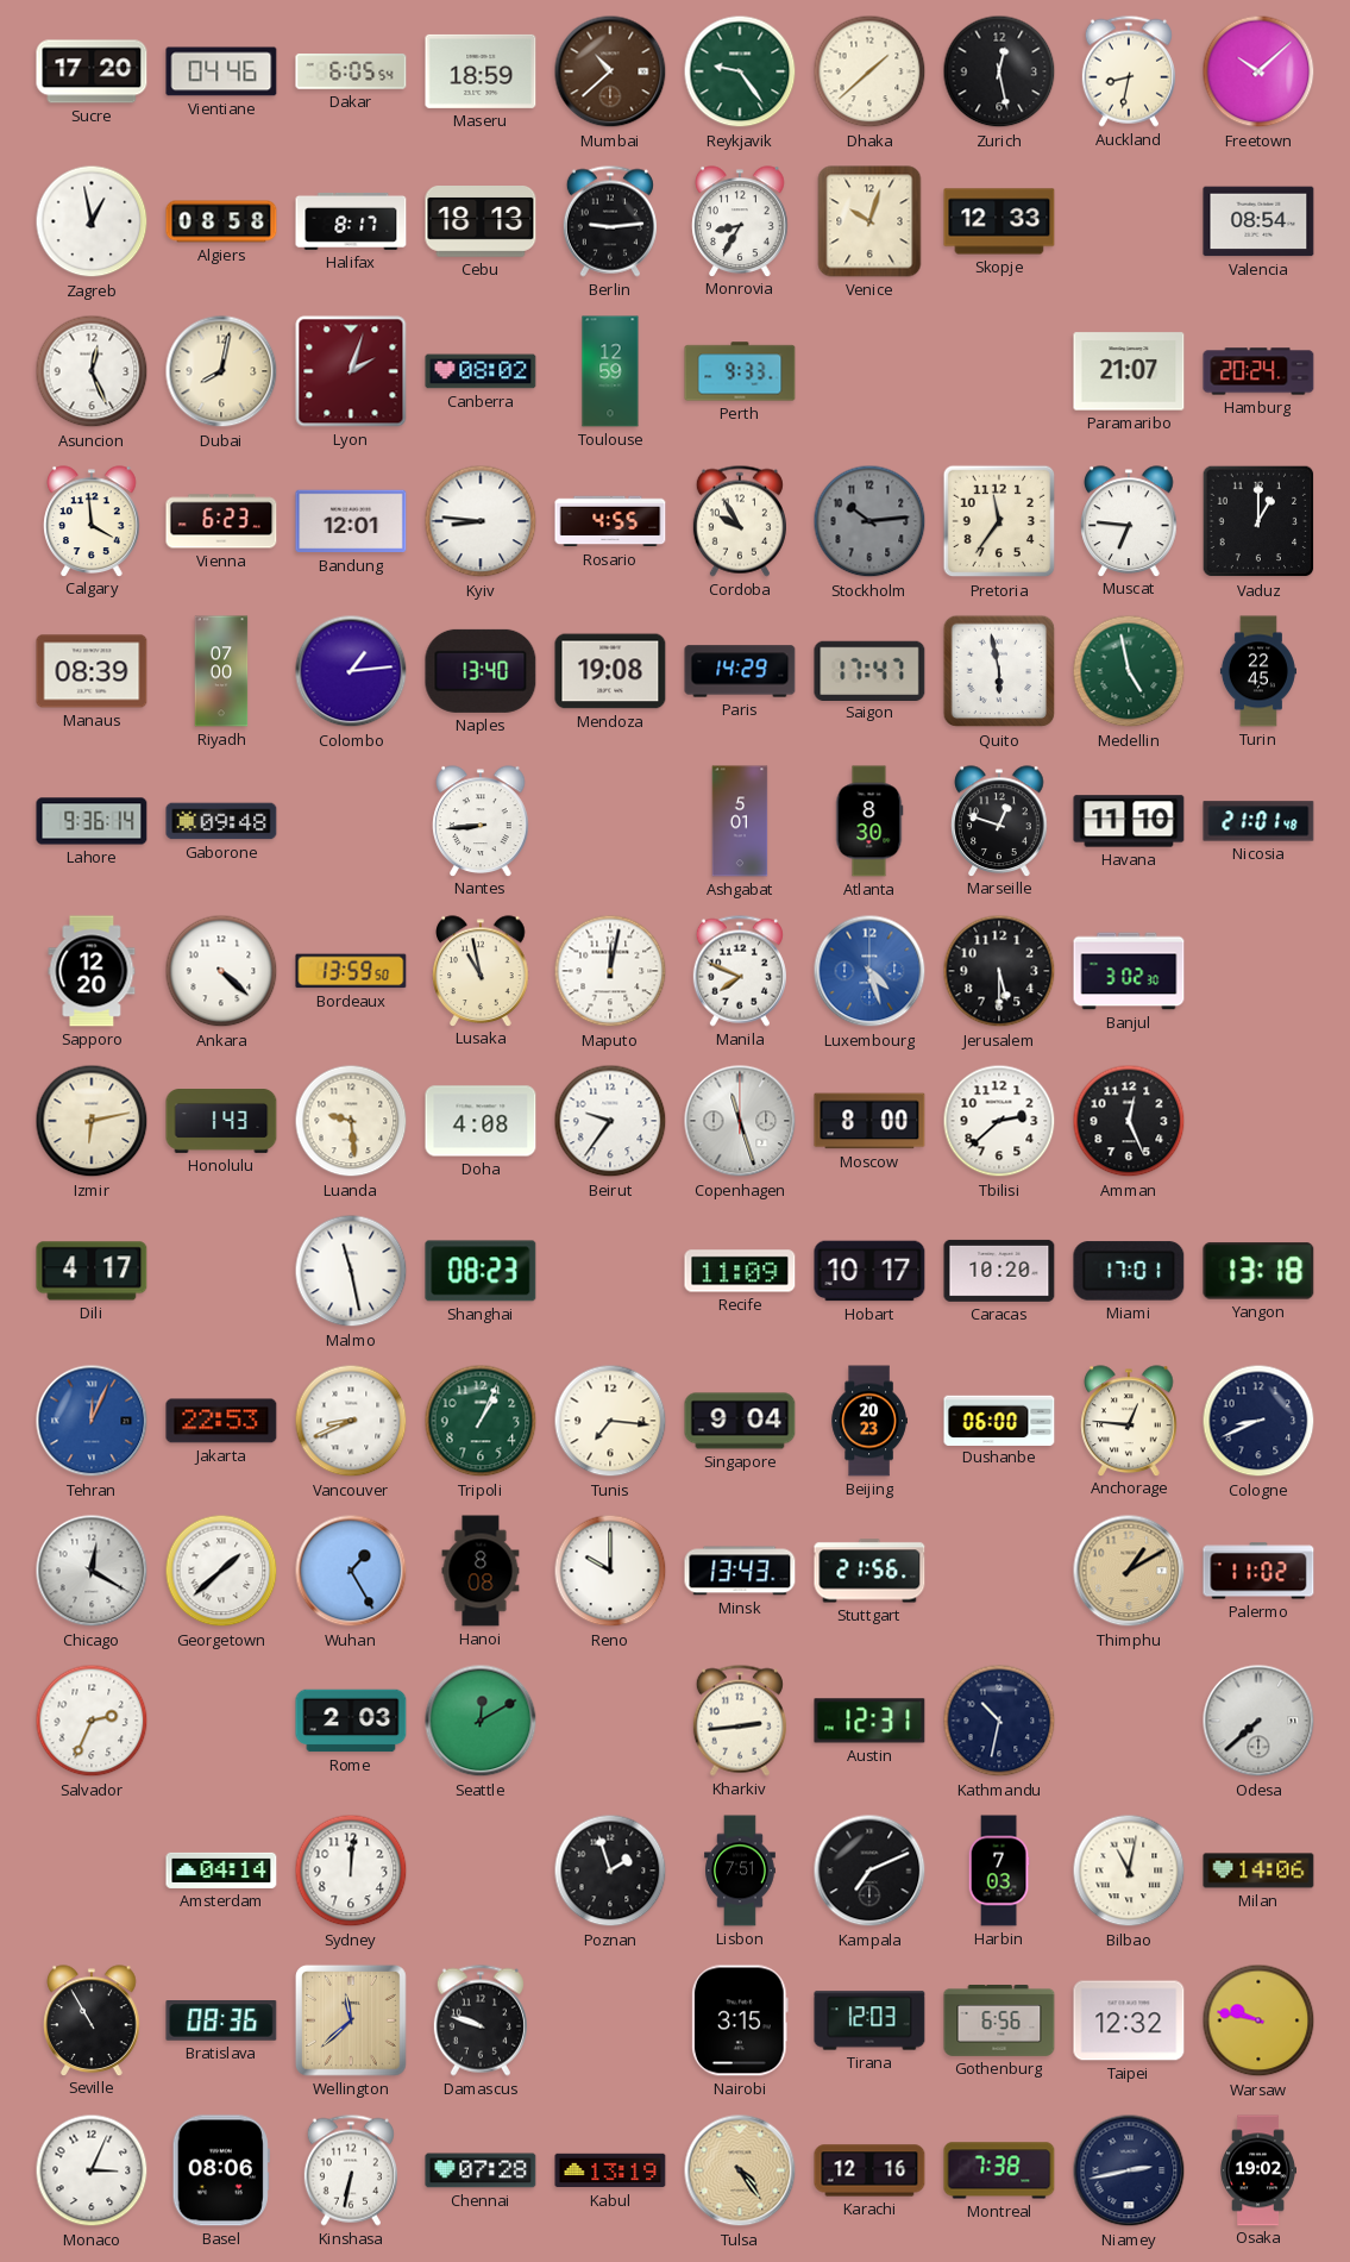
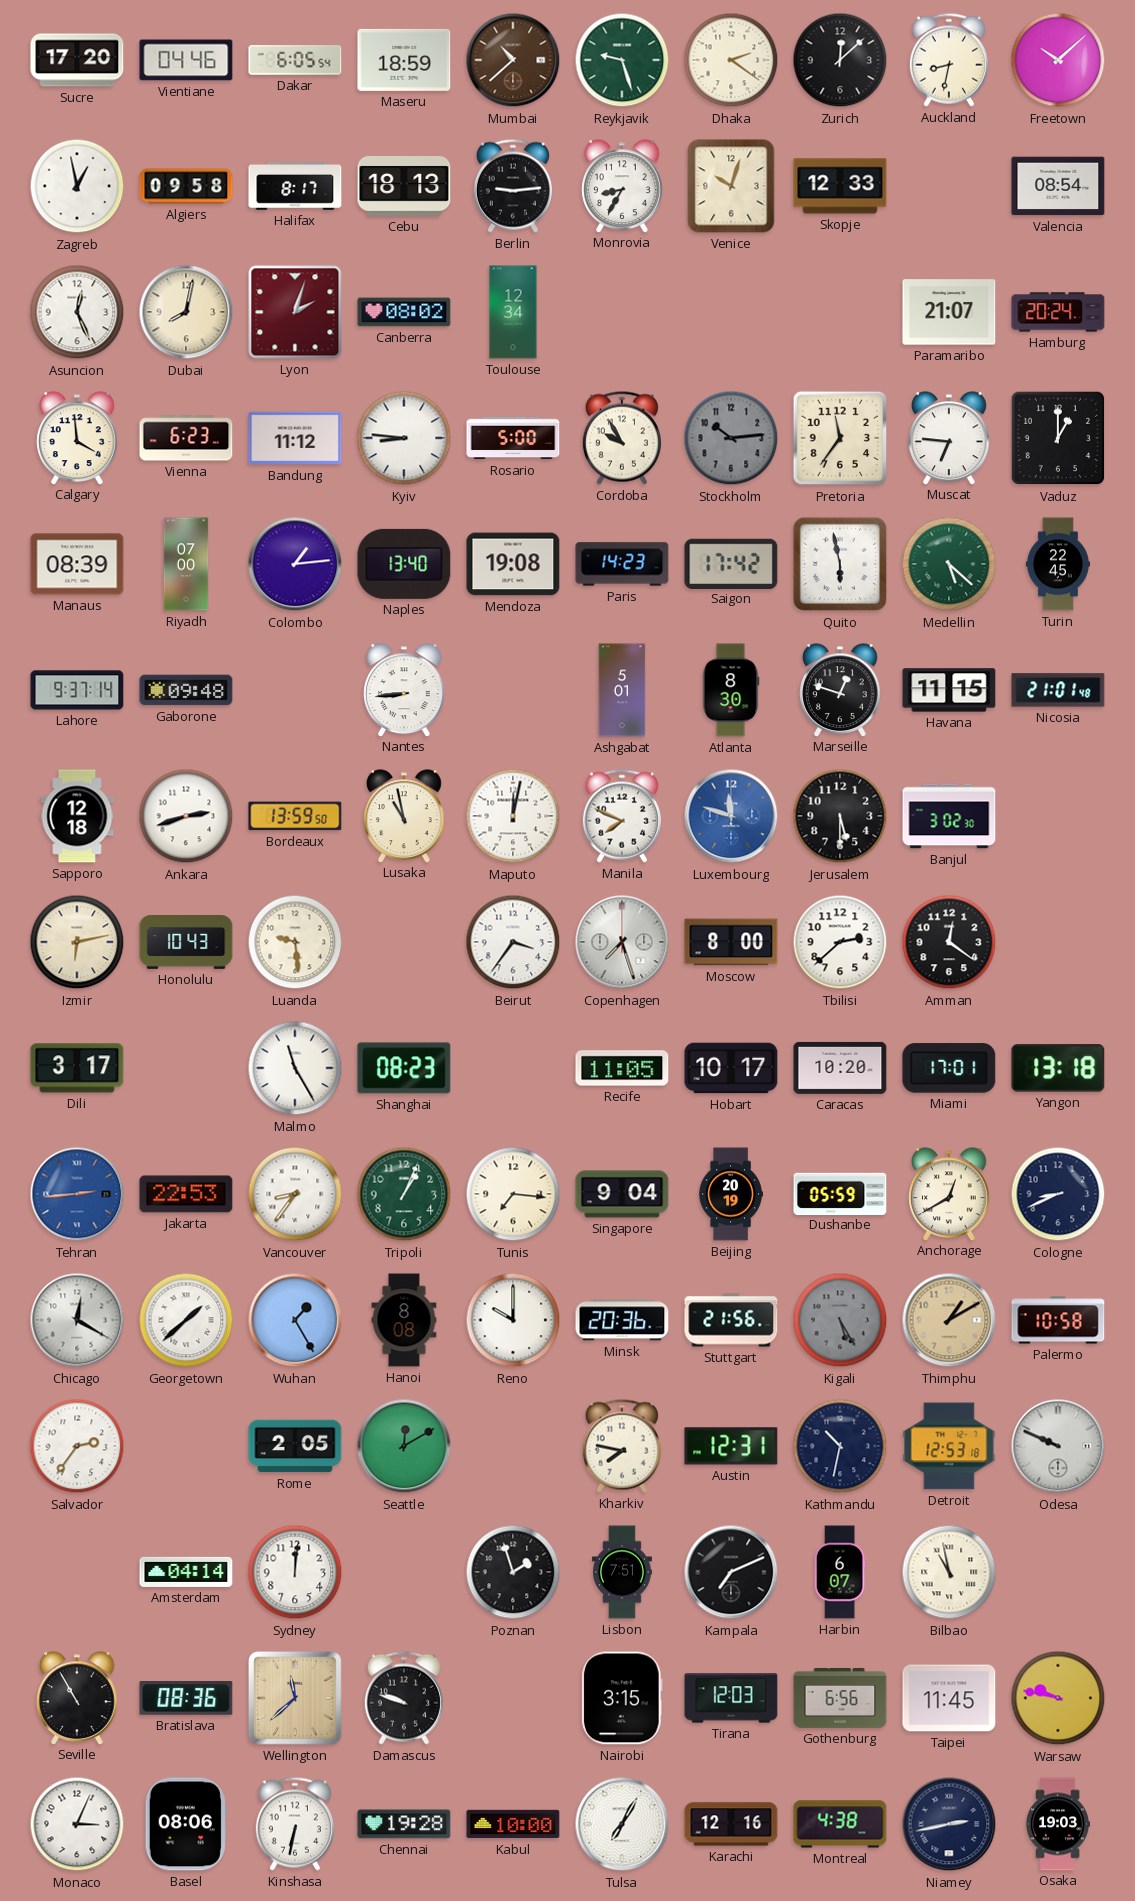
Reykjavik: 9:24 -> 9:27
Dhaka: 1:38 -> 2:21
Zurich: 12:28 -> 12:08
Algiers: 08:58 -> 09:58
Toulouse: 12:59 -> 12:34
Perth: 9:33 -> none
Bandung: 12:01 -> 11:12
Rosario: 4:55 -> 5:00
Paris: 14:29 -> 14:23
Saigon: 17:47 -> 17:42
Medellin: 4:58 -> 5:22
Lahore: 9:36 -> 9:37
Havana: 11:10 -> 11:15
Sapporo: 12:20 -> 12:18
Ankara: 4:22 -> 2:42
Luxembourg: 4:27 -> 11:48
Honolulu: 1:43 -> 10:43
Doha: 4:08 -> none
Beirut: 9:36 -> 3:36
Copenhagen: 11:27 -> 7:27
Amman: 12:26 -> 12:21
Dili: 4:17 -> 3:17
Malmo: 11:28 -> 11:25
Recife: 11:09 -> 11:05
Tehran: 12:04 -> 2:44
Vancouver: 8:41 -> 8:36
Beijing: 20:23 -> 20:19
Dushanbe: 06:00 -> 05:59
Anchorage: 12:46 -> 12:40
Minsk: 13:43 -> 20:36
Kigali: none -> 5:25
Palermo: 11:02 -> 10:58
Salvador: 2:34 -> 2:36
Rome: 2:03 -> 2:05
Kharkiv: 2:44 -> 7:47
Detroit: none -> 12:53
Odesa: 7:38 -> 9:49
Harbin: 7:03 -> 6:07
Bilbao: 11:02 -> 10:58
Milan: 14:06 -> none
Taipei: 12:32 -> 11:45
Chennai: 07:28 -> 19:28
Kabul: 13:19 -> 10:00
Tulsa: 4:24 -> 7:05
Tulsa dial: champagne -> white
Montreal: 7:38 -> 4:38
Osaka: 19:02 -> 19:03
